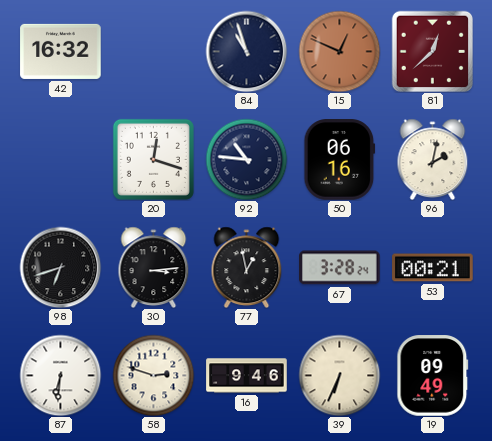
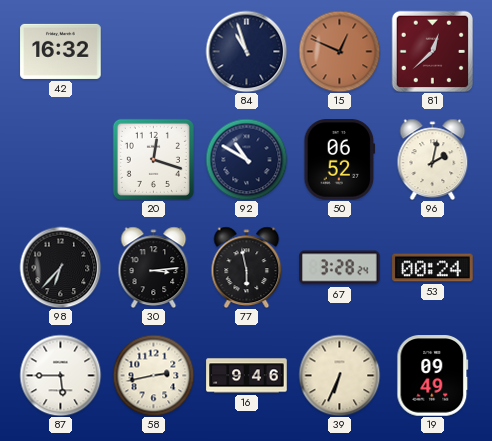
92: 10:46 -> 10:50
50: 06:16 -> 06:52
98: 6:42 -> 6:37
77: 12:58 -> 5:58
53: 00:21 -> 00:24
87: 6:31 -> 5:45
58: 2:48 -> 2:43
